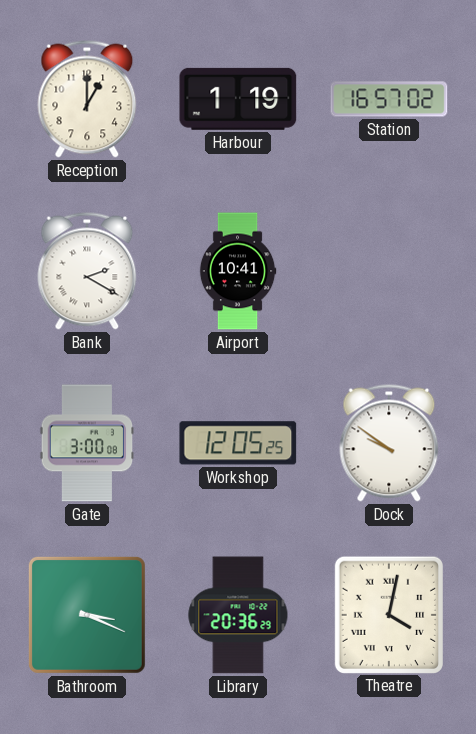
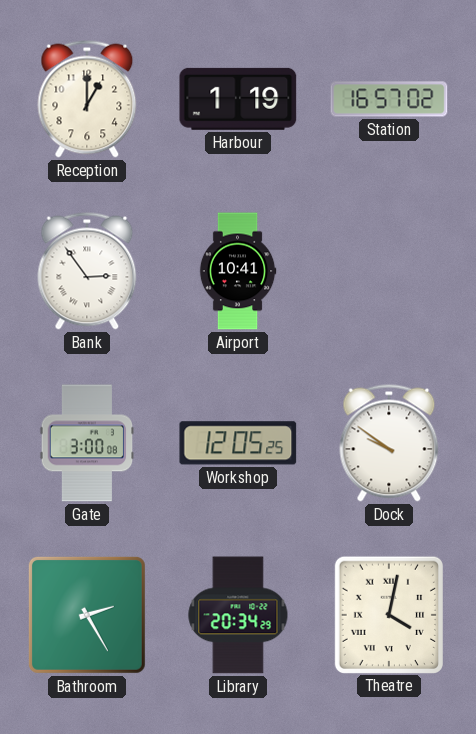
Bank: 2:20 -> 2:54
Bathroom: 3:19 -> 2:25
Library: 20:36 -> 20:34
